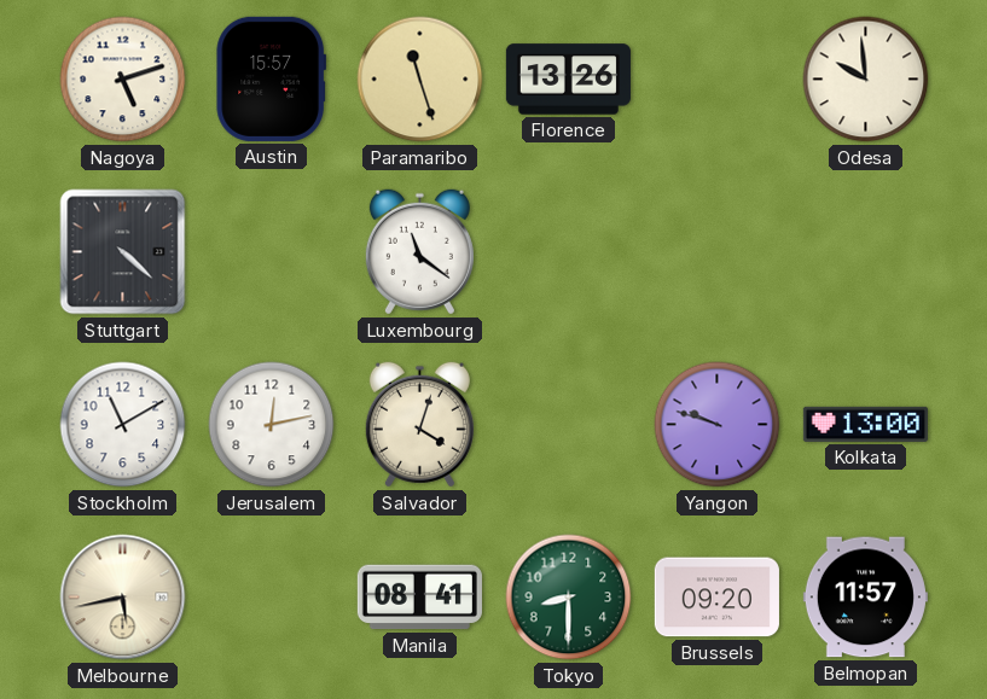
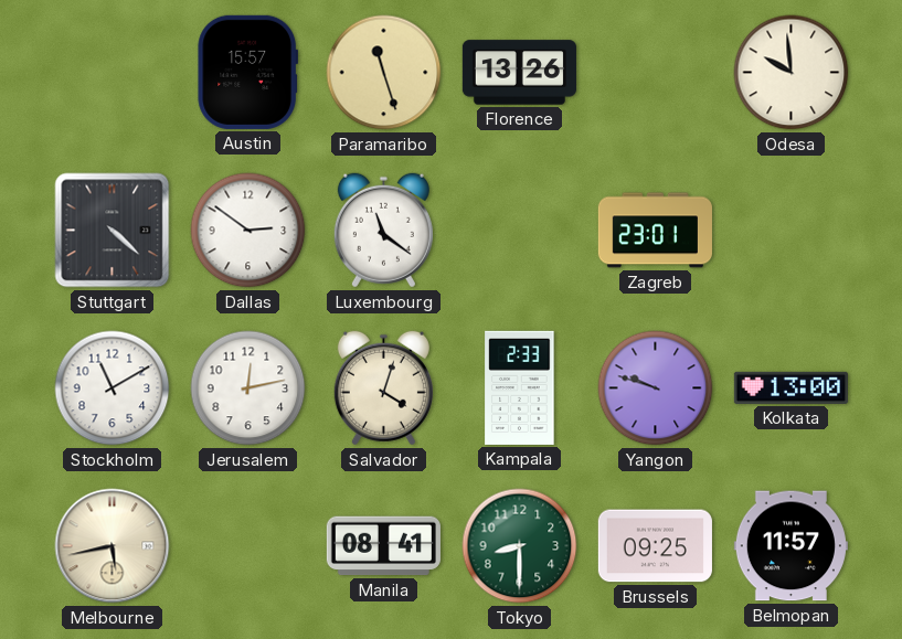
Nagoya: 5:12 -> none
Dallas: none -> 2:51
Zagreb: none -> 23:01
Kampala: none -> 2:33
Brussels: 09:20 -> 09:25
